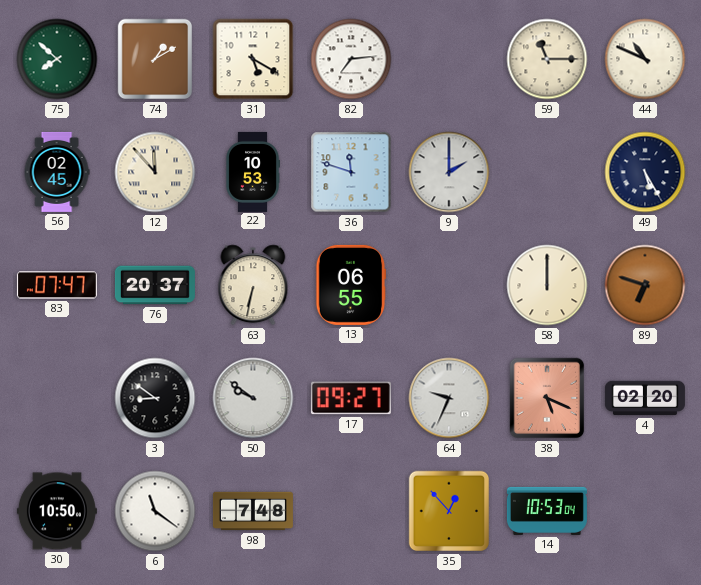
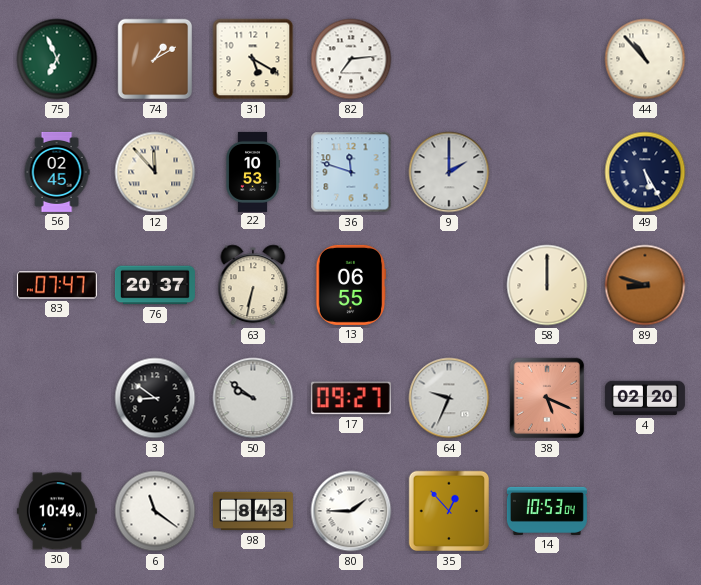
75: 7:52 -> 6:56
59: 11:15 -> none
44: 10:49 -> 10:53
89: 6:48 -> 8:48
30: 10:50 -> 10:49
98: 7:48 -> 8:43
80: none -> 1:45
